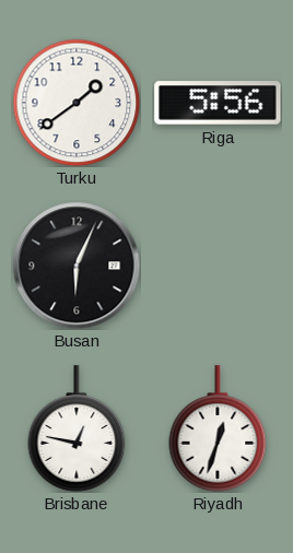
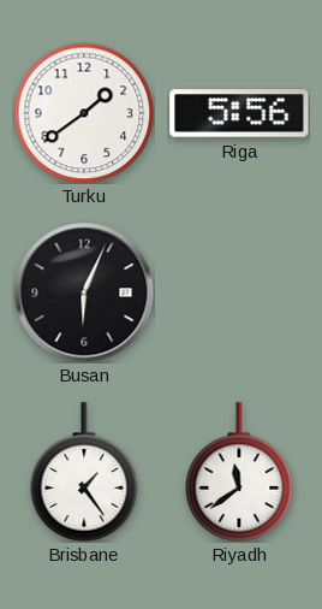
Brisbane: 12:47 -> 1:24
Riyadh: 12:33 -> 11:39
